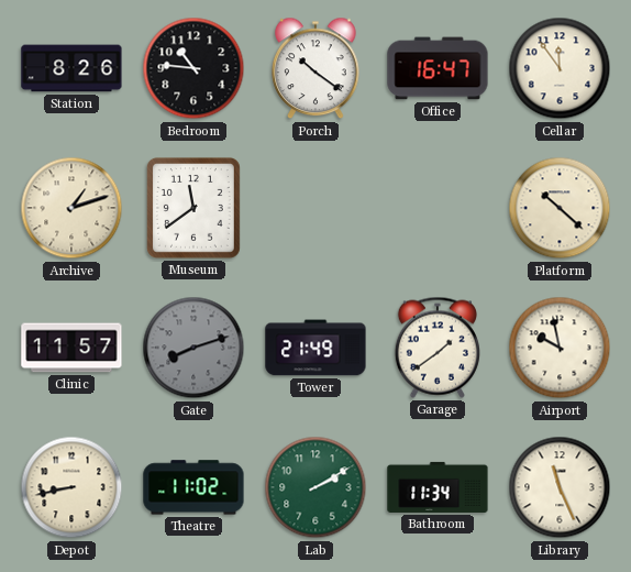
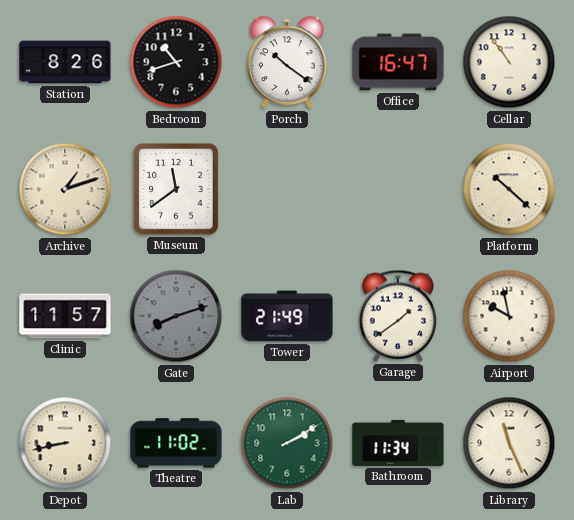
Bedroom: 10:46 -> 10:42
Cellar: 11:54 -> 10:54
